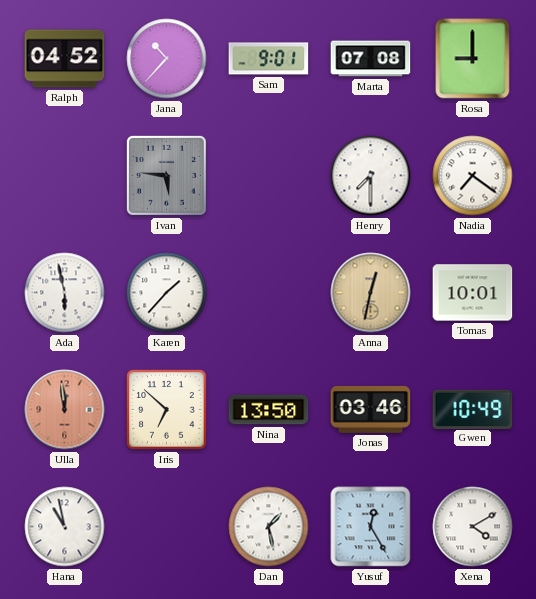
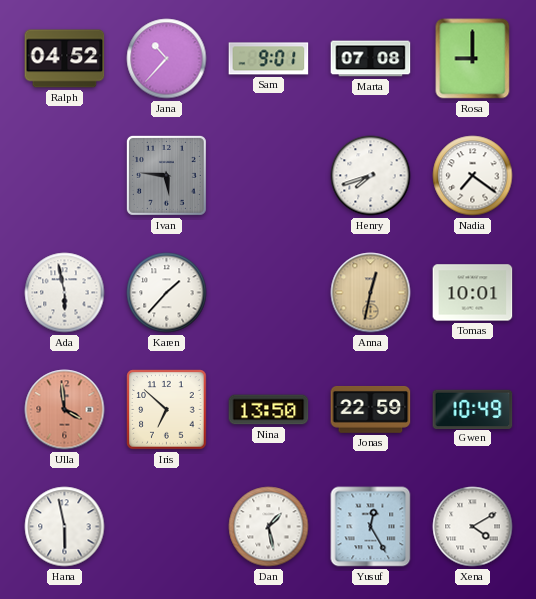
Henry: 7:30 -> 7:42
Ulla: 11:59 -> 3:59
Jonas: 03:46 -> 22:59
Hana: 10:58 -> 5:58
